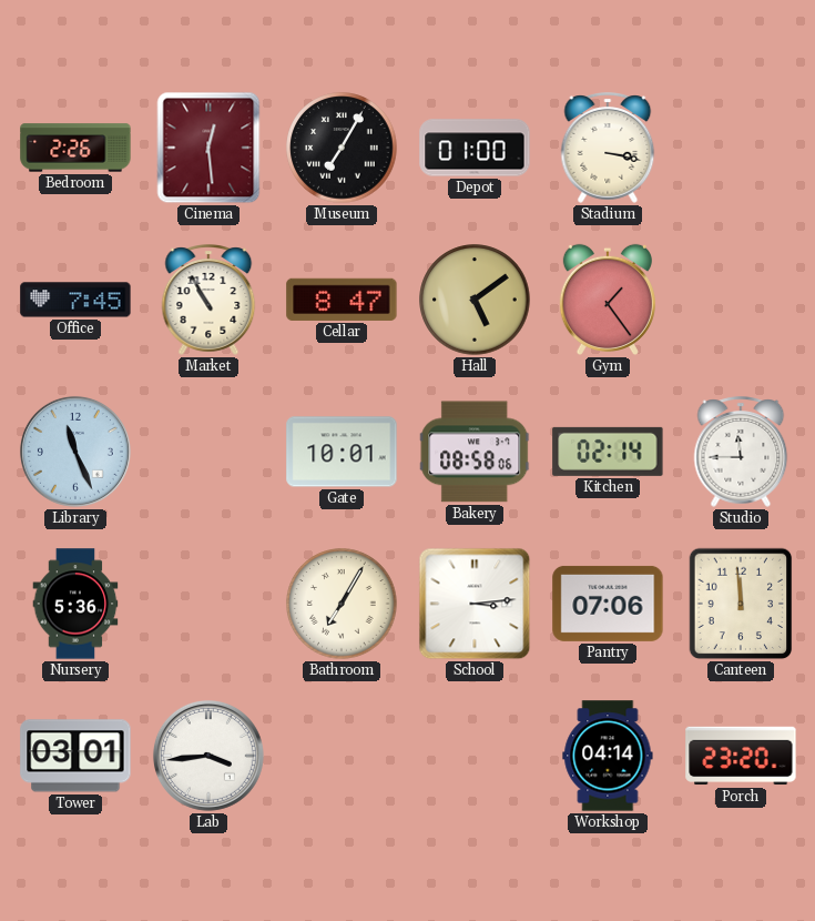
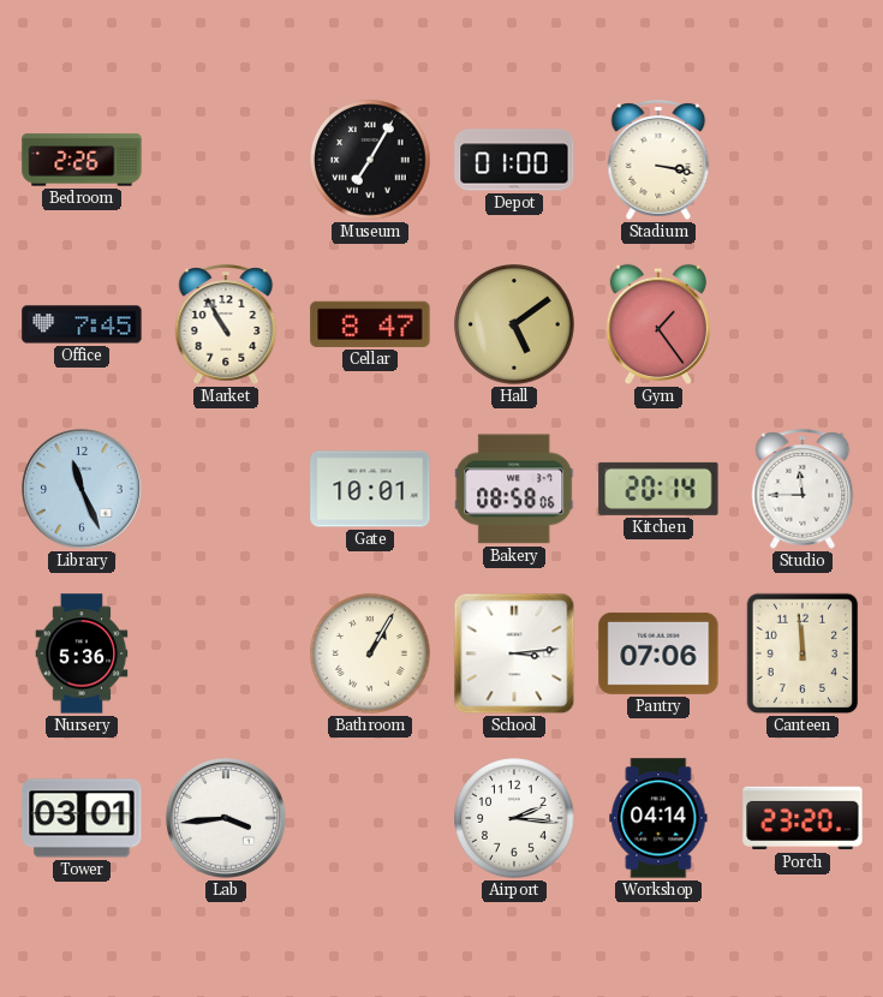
Cinema: 12:29 -> none
Kitchen: 02:14 -> 20:14
Bathroom: 7:05 -> 1:05
Airport: none -> 2:16
